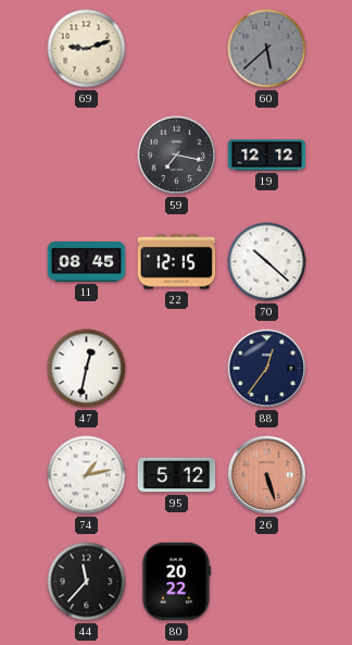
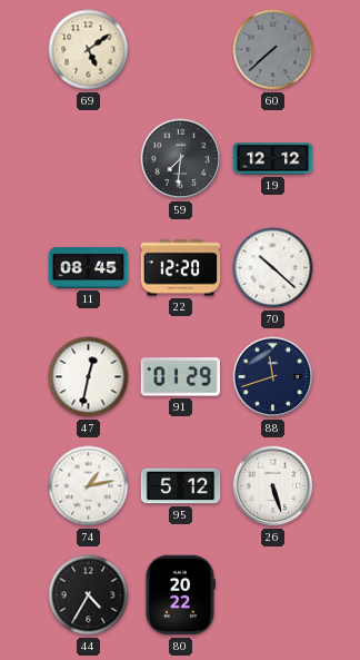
69: 9:12 -> 5:09
60: 5:38 -> 7:38
59: 7:17 -> 7:31
22: 12:15 -> 12:20
91: none -> 01:29
88: 12:36 -> 11:42
26 dial: salmon -> white
44: 11:37 -> 4:35
